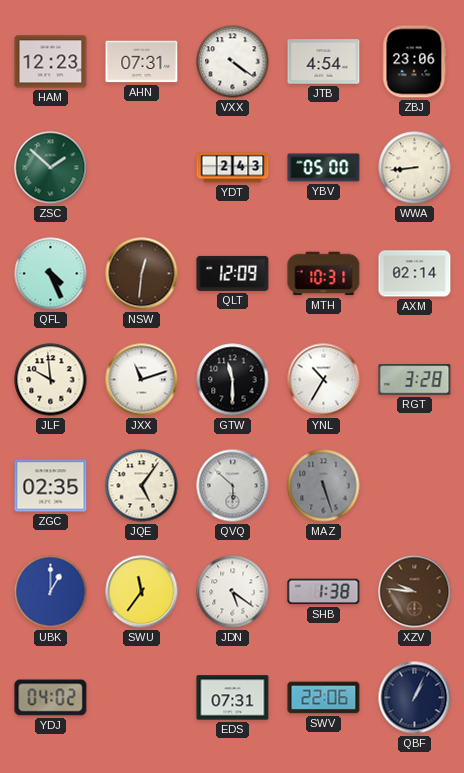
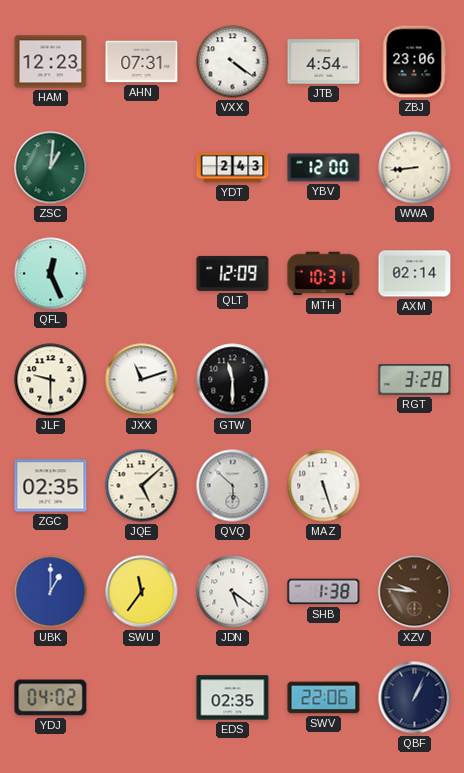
ZSC: 1:52 -> 1:01
YBV: 05:00 -> 12:00
QFL: 4:26 -> 12:26
NSW: 12:31 -> none
JLF: 9:59 -> 9:30
YNL: 10:35 -> none
JQE: 5:06 -> 5:08
MAZ dial: grey -> white
EDS: 07:31 -> 02:35
